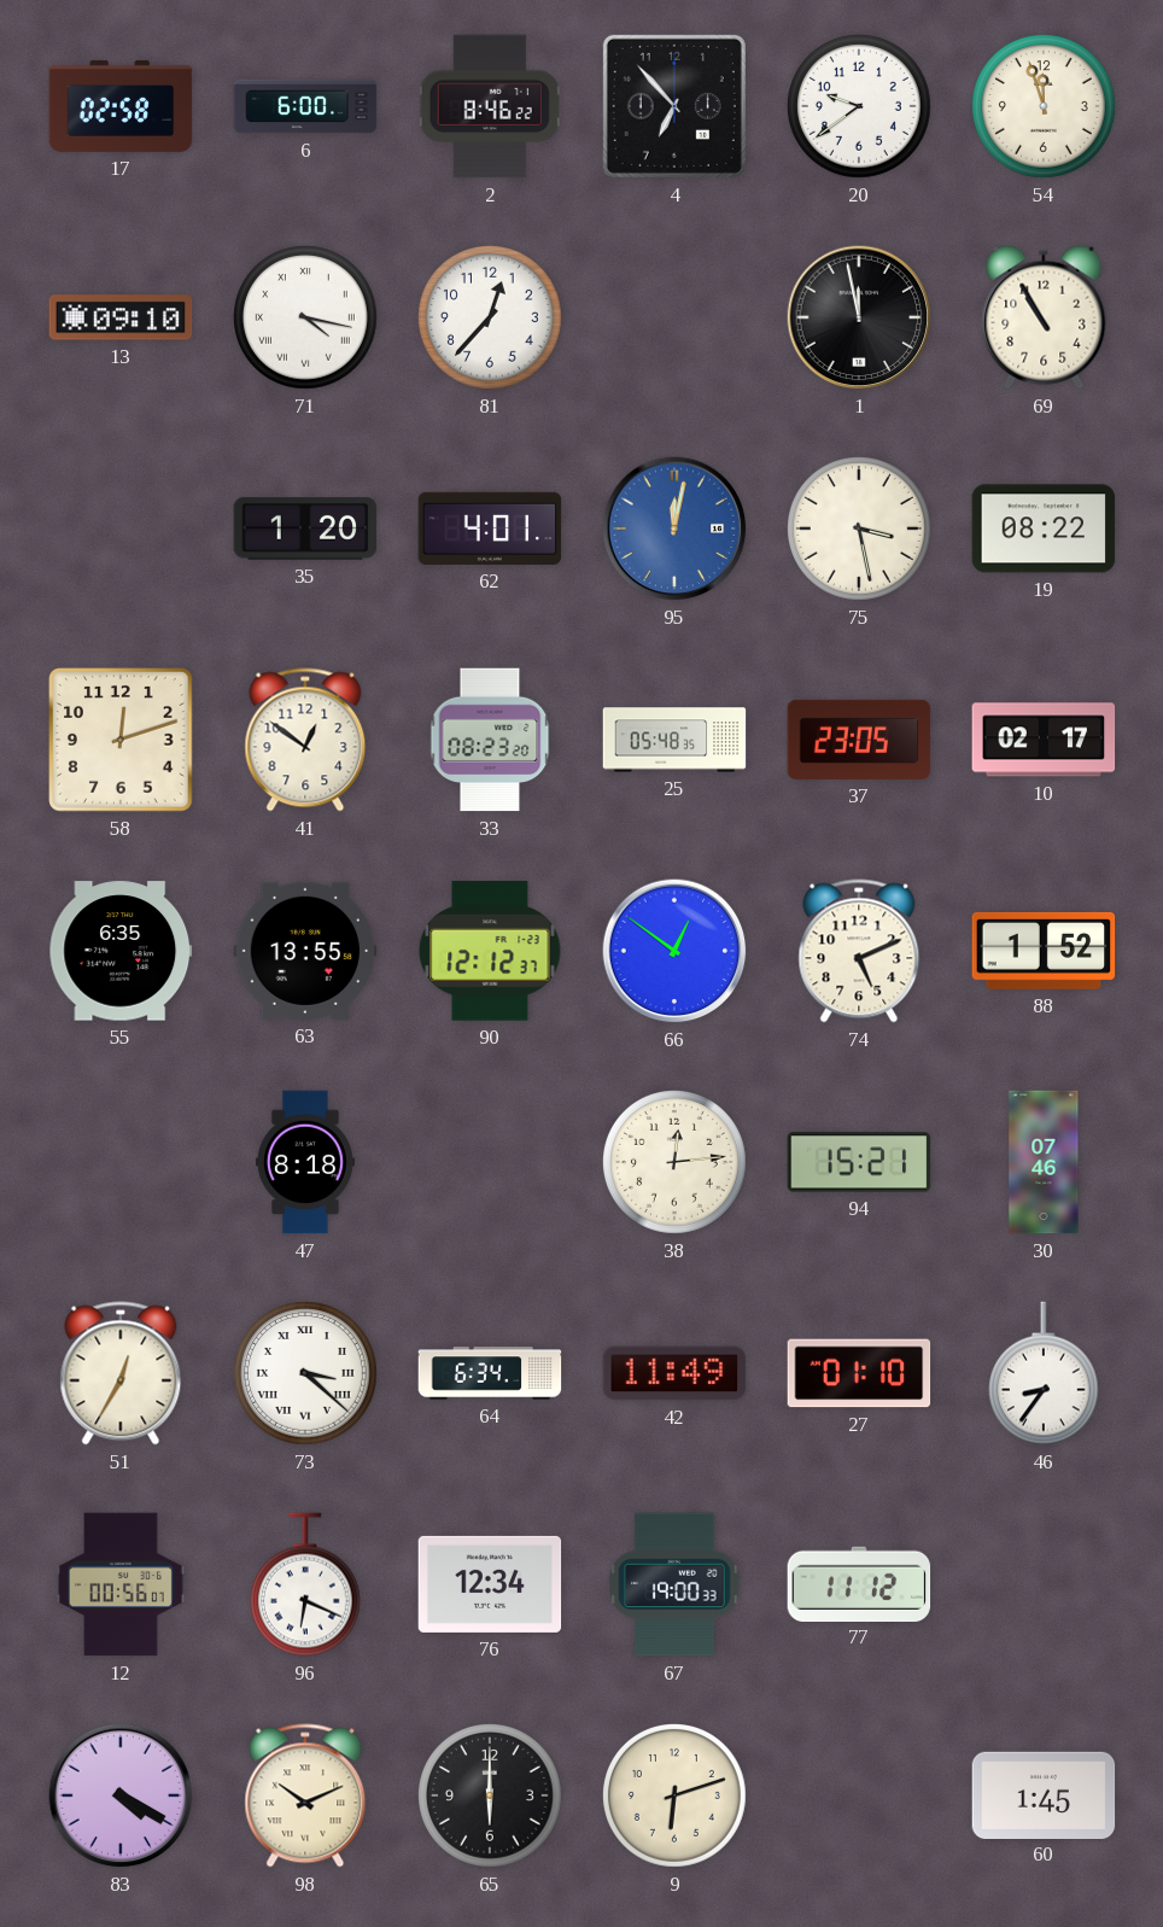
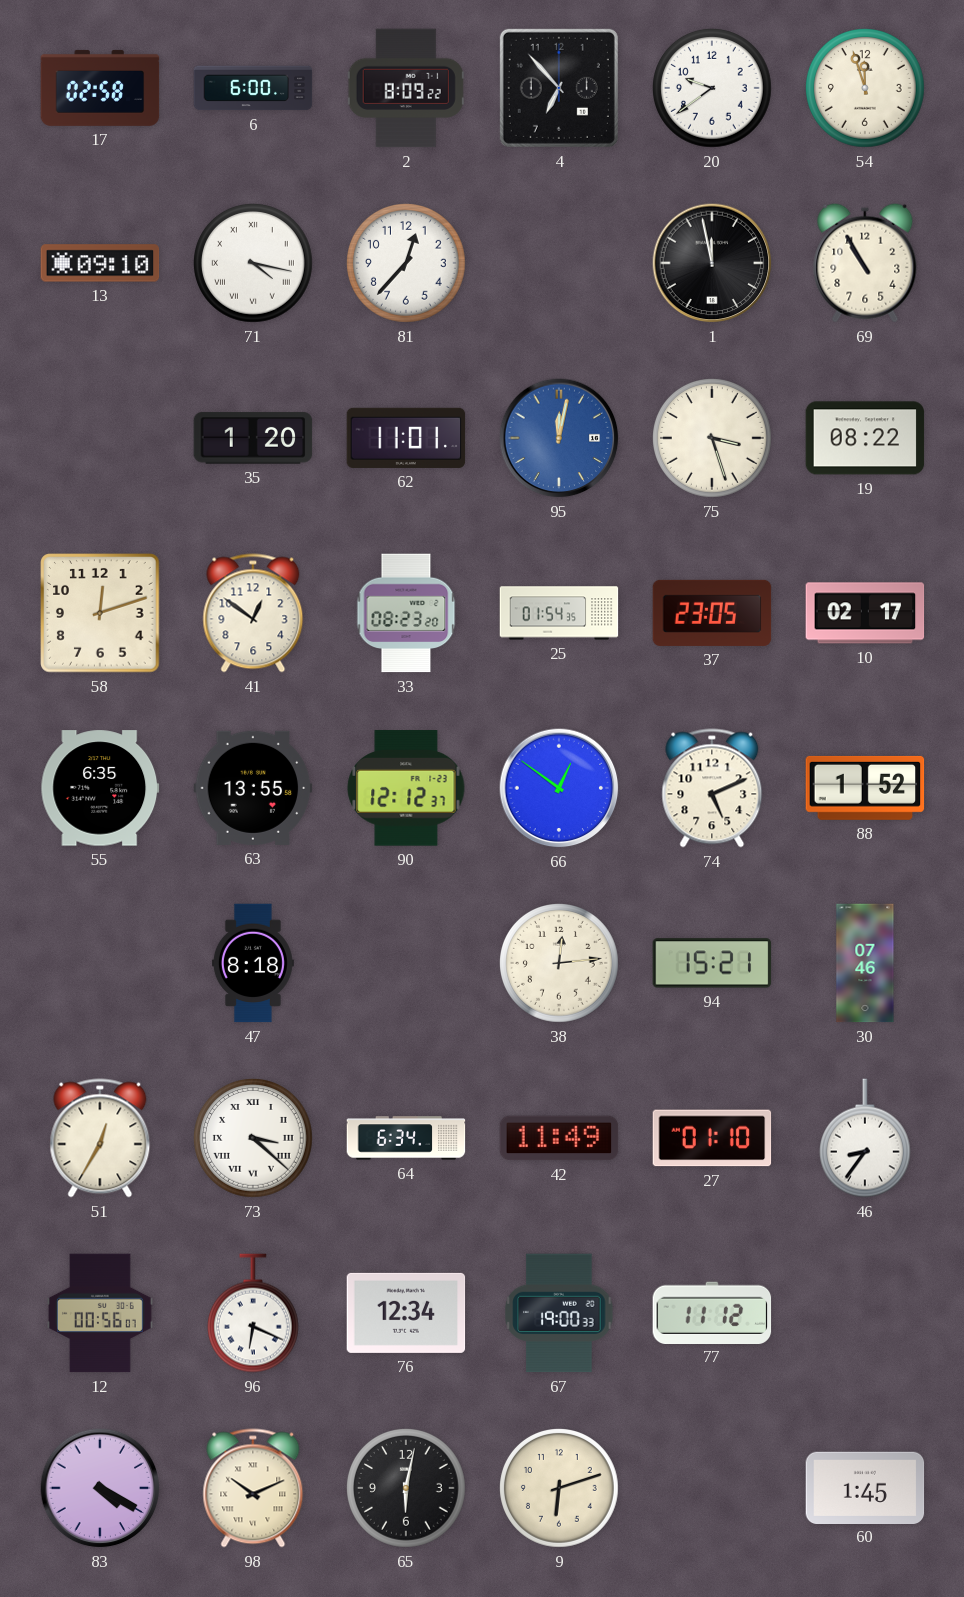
2: 8:46 -> 8:09
62: 4:01 -> 11:01
75: 3:28 -> 3:27
25: 05:48 -> 01:54
65: 6:00 -> 6:02
